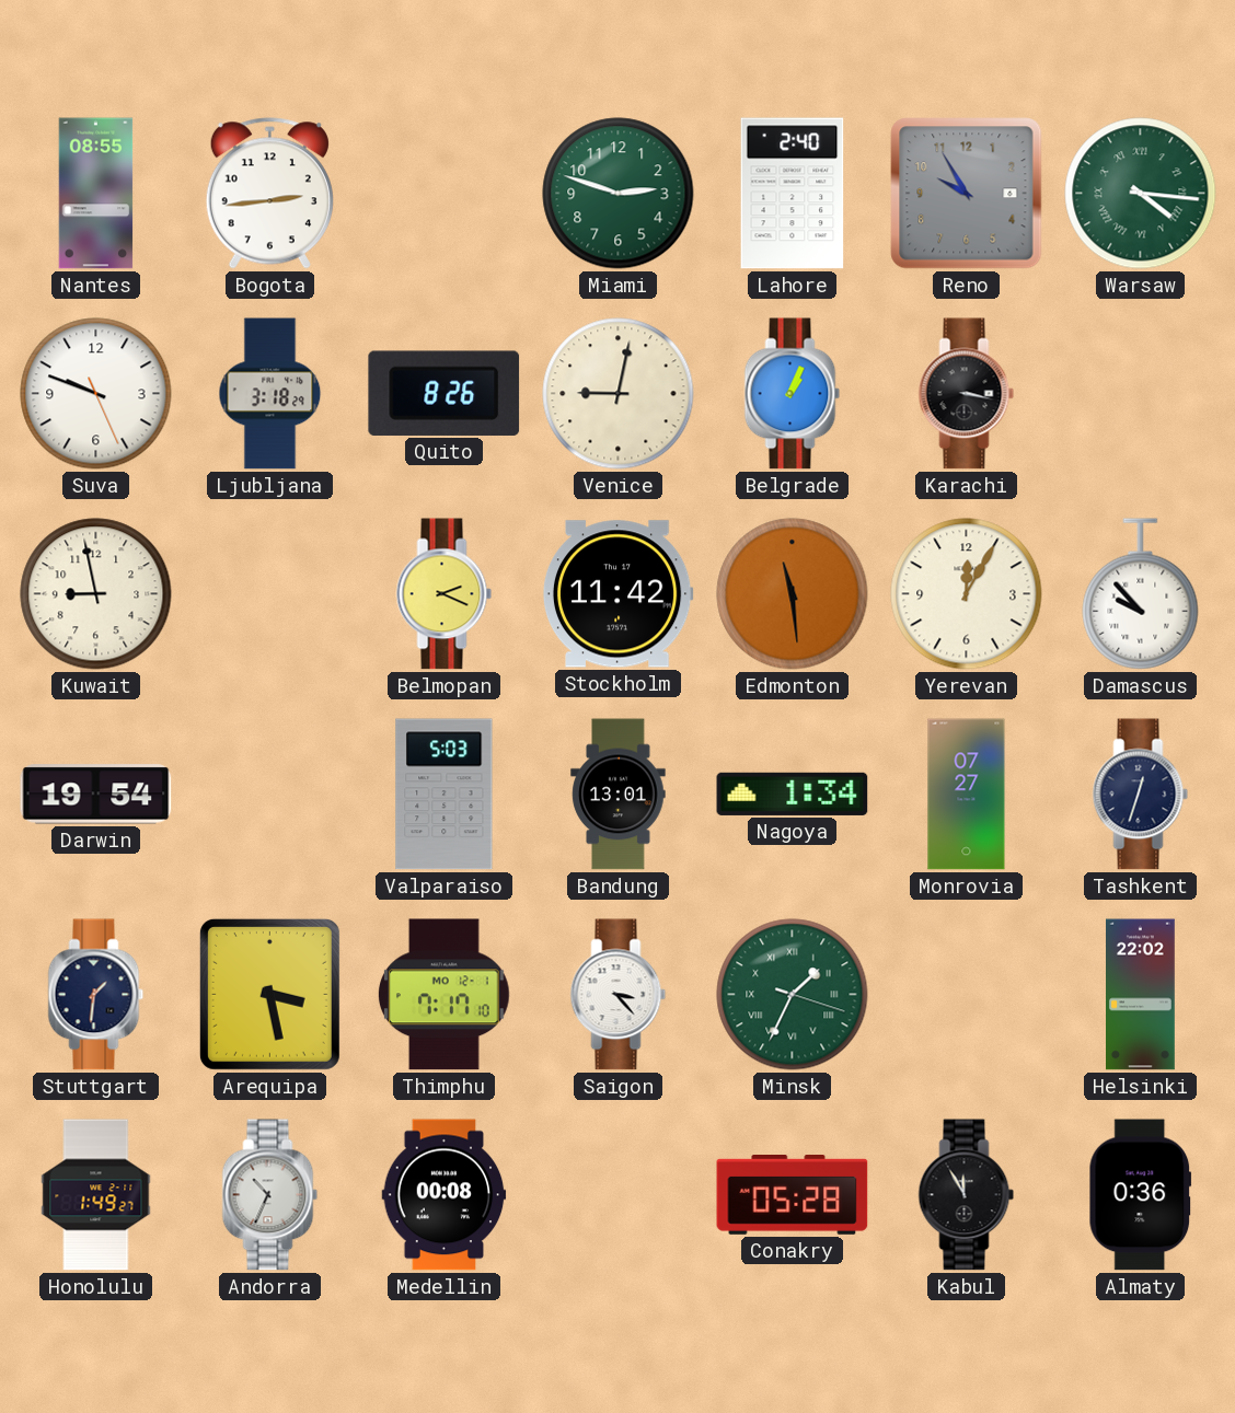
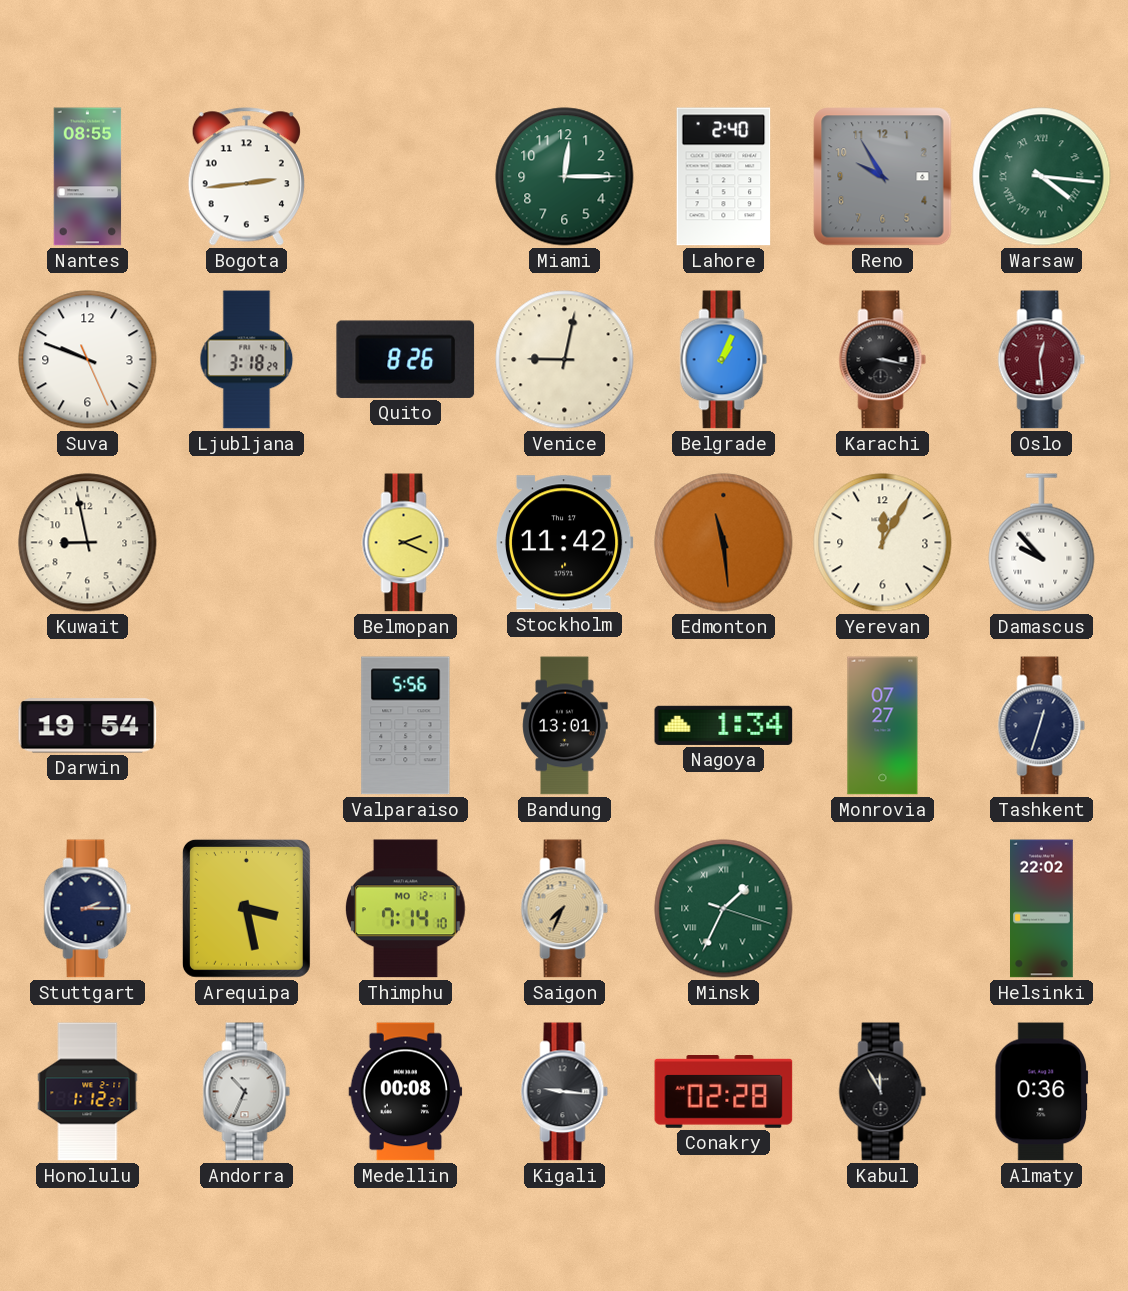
Miami: 2:48 -> 12:15
Oslo: none -> 12:29
Valparaiso: 5:03 -> 5:56
Stuttgart: 1:31 -> 2:15
Thimphu: 7:17 -> 7:14
Saigon: 3:23 -> 7:34
Saigon dial: white -> champagne
Honolulu: 1:49 -> 1:12
Kigali: none -> 9:16
Conakry: 05:28 -> 02:28
